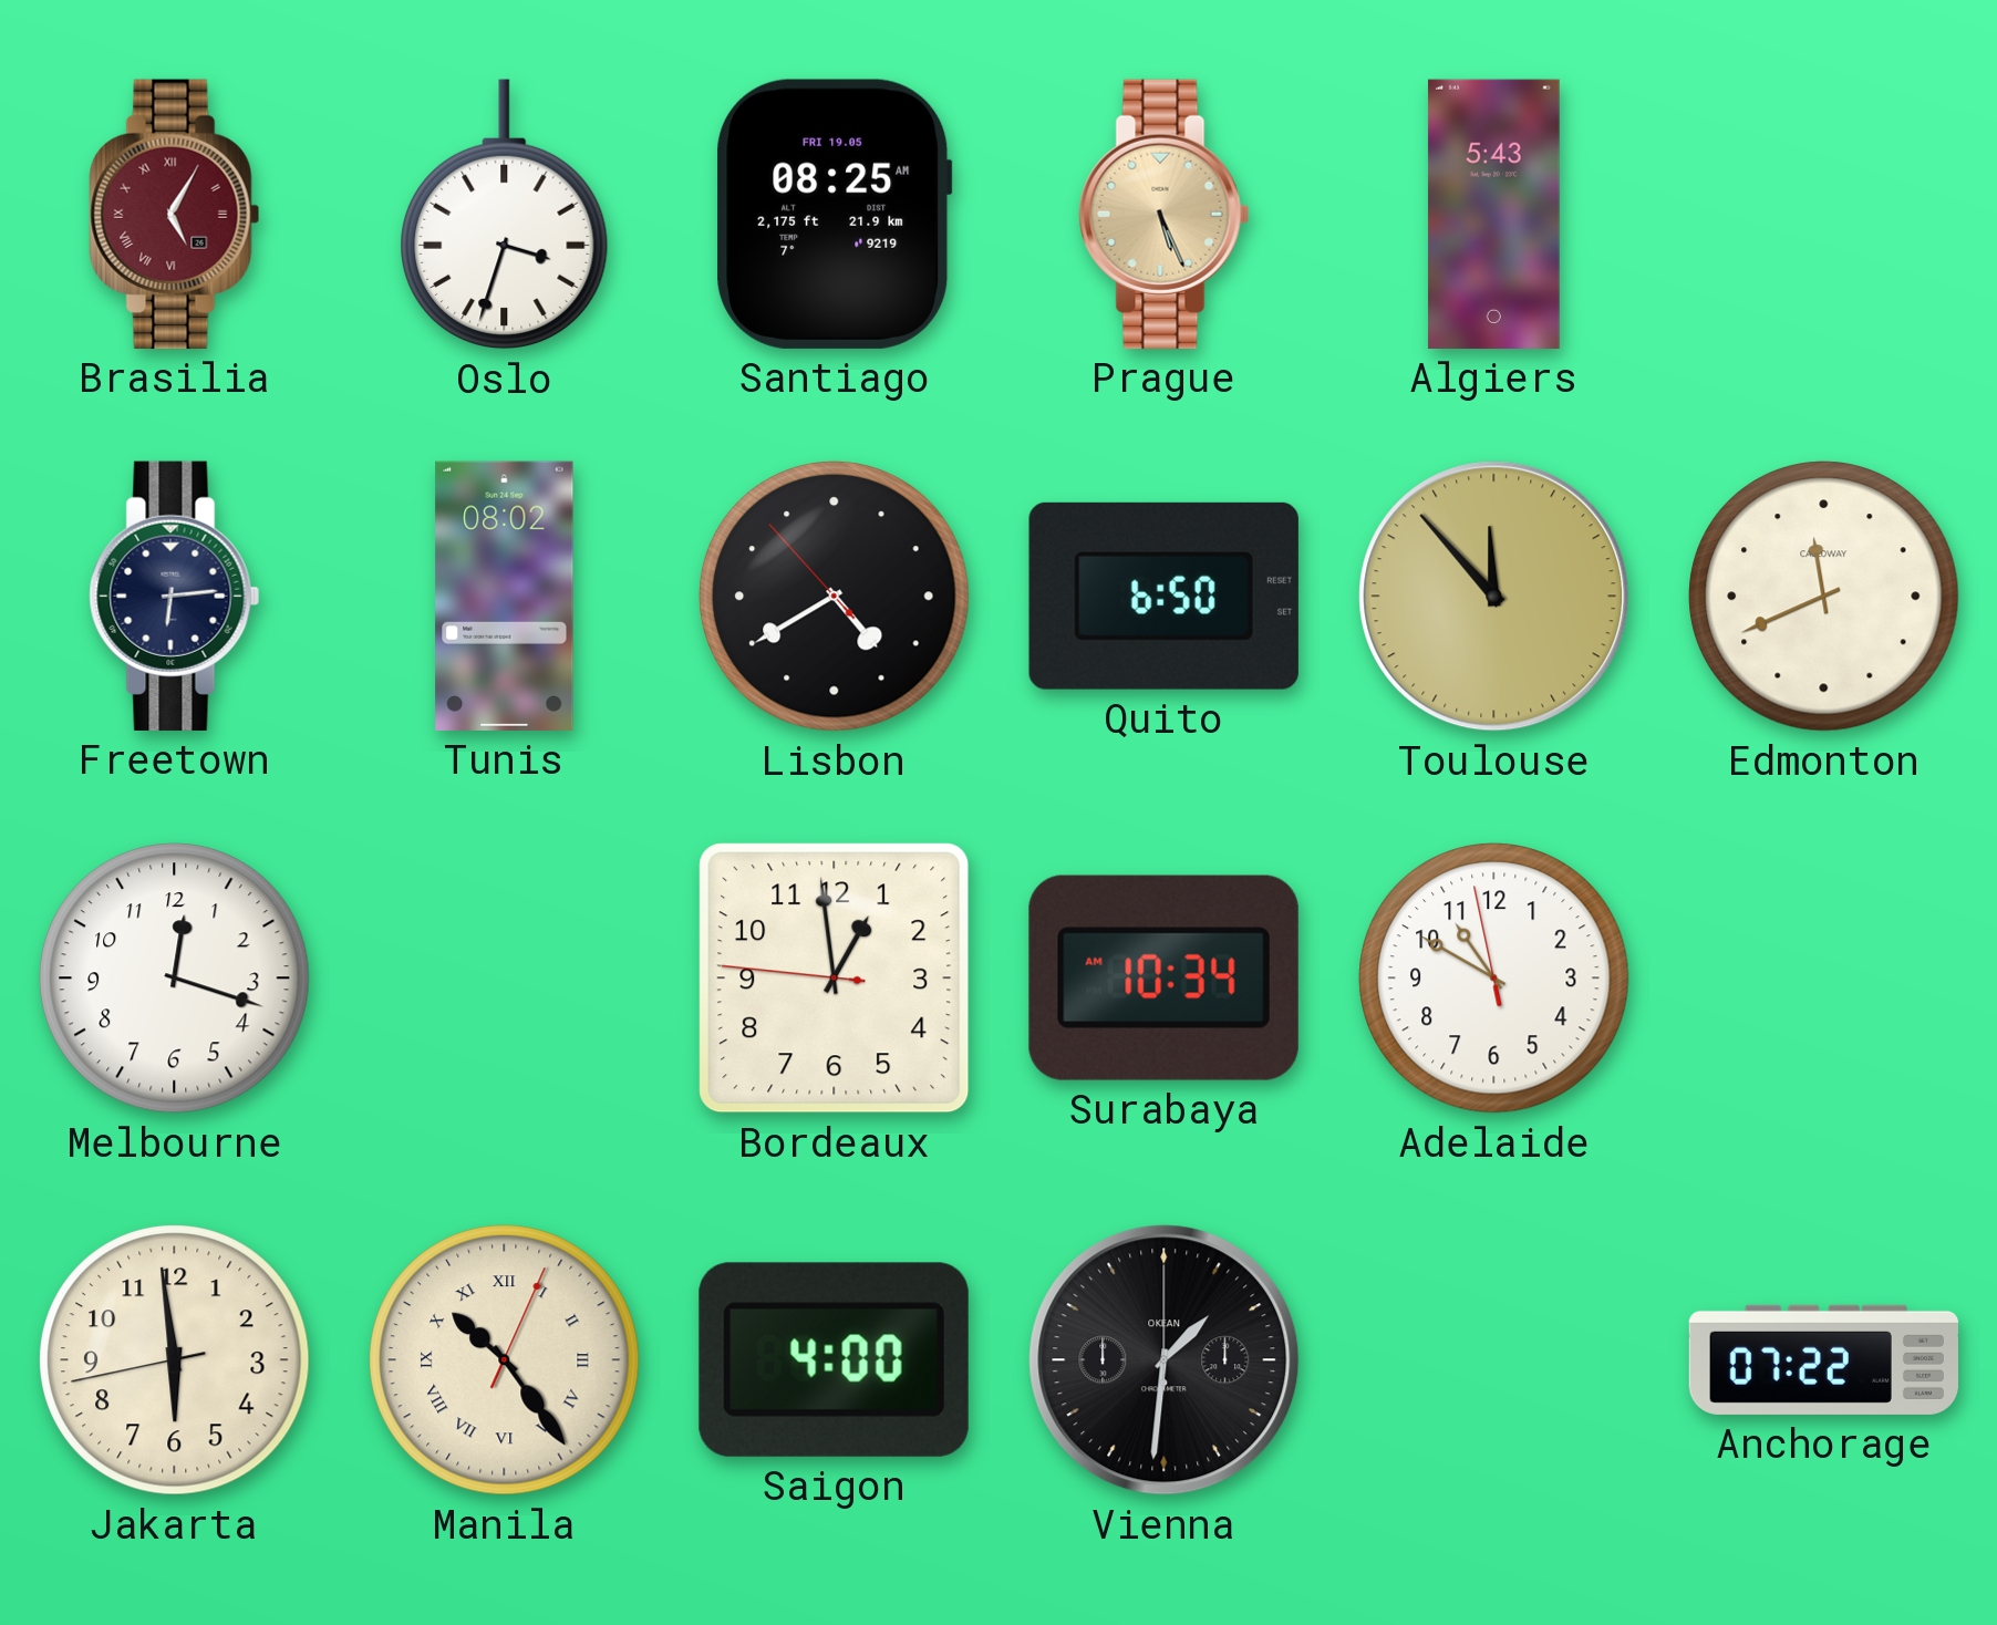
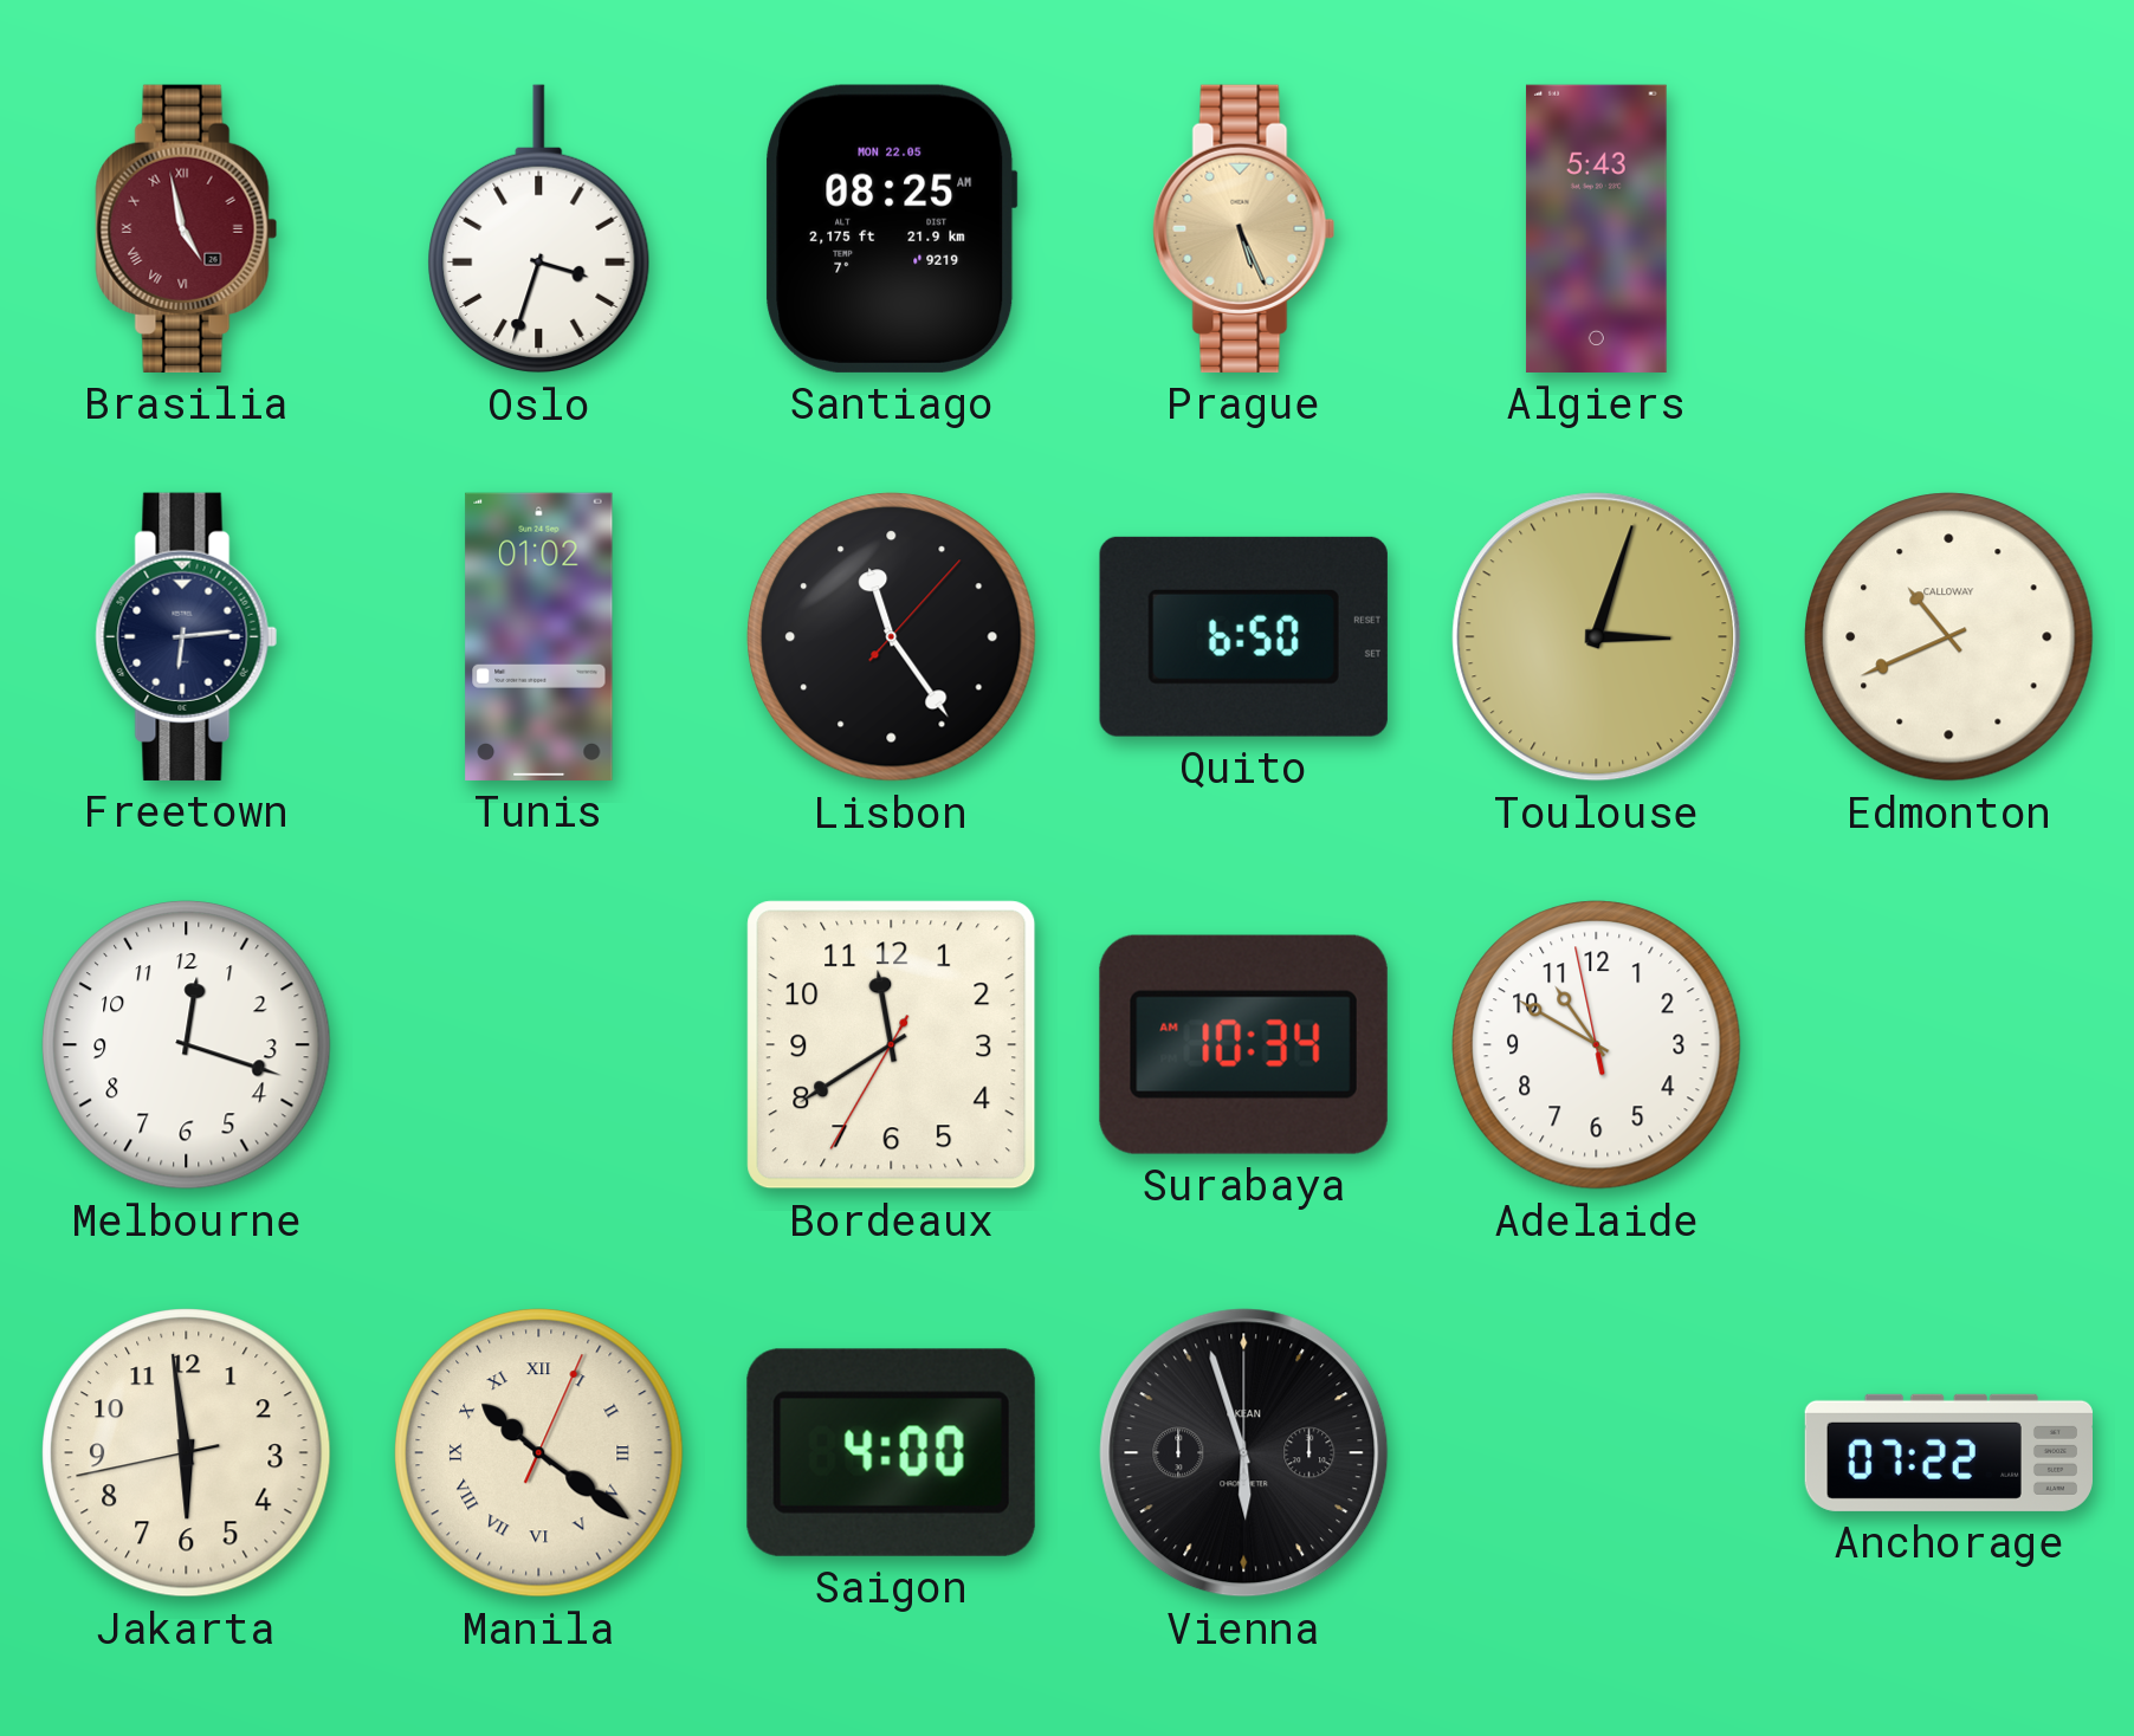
Brasilia: 5:05 -> 4:58
Santiago date: FRI 19.05 -> MON 22.05
Tunis: 08:02 -> 01:02
Lisbon: 4:39 -> 11:24
Toulouse: 11:53 -> 3:03
Edmonton: 11:41 -> 10:41
Bordeaux: 12:58 -> 11:39
Manila: 10:24 -> 10:21
Vienna: 1:31 -> 5:57
